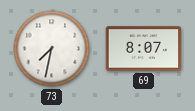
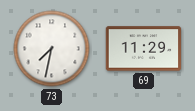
69: 8:07 -> 11:29
